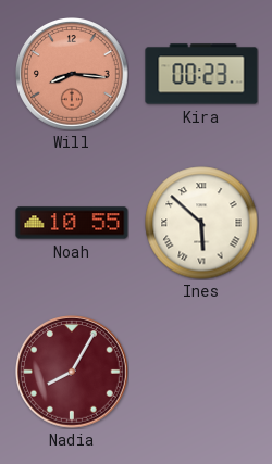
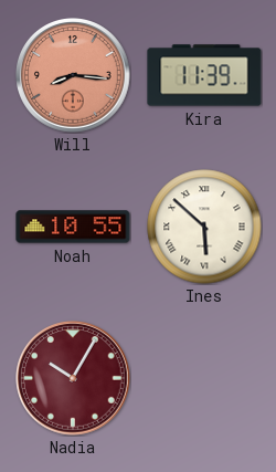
Kira: 00:23 -> 11:39
Nadia: 8:05 -> 10:05
